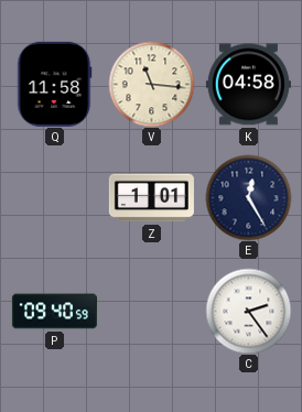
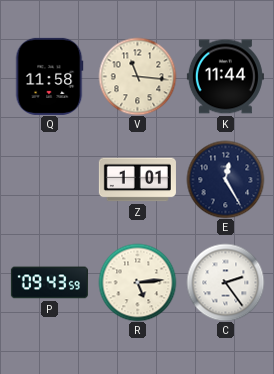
K: 04:58 -> 11:44
P: 09:40 -> 09:43
R: none -> 5:14
